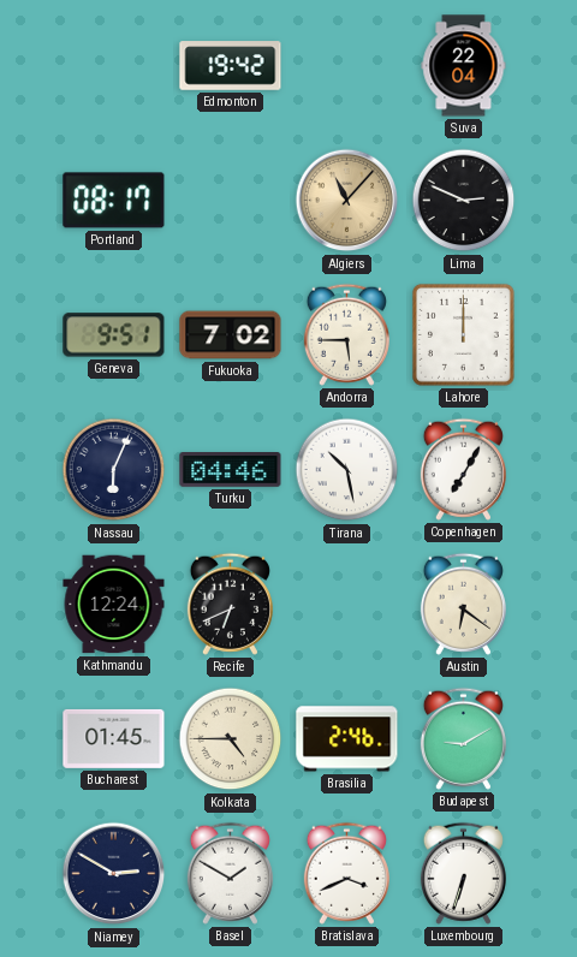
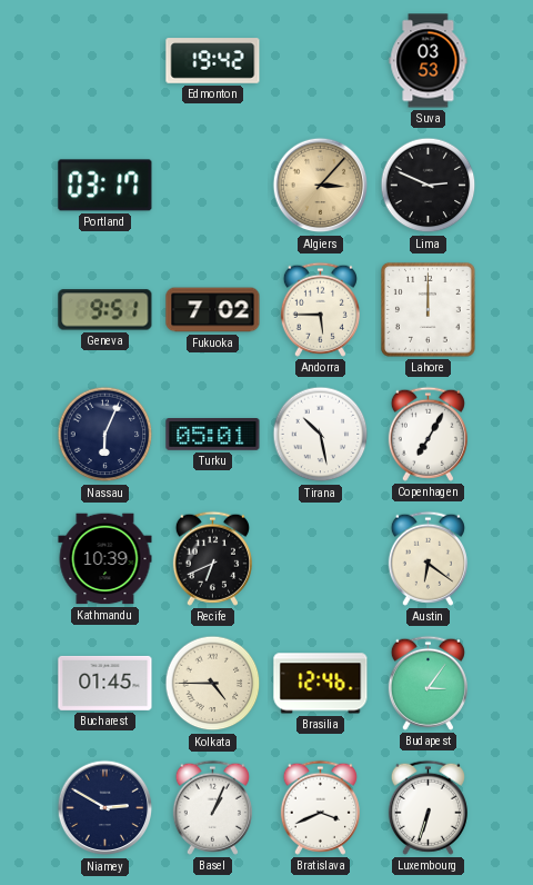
Suva: 22:04 -> 03:53
Portland: 08:17 -> 03:17
Algiers: 11:07 -> 3:07
Turku: 04:46 -> 05:01
Kathmandu: 12:24 -> 10:39
Brasilia: 2:46 -> 12:46
Budapest: 9:10 -> 3:06
Basel: 1:50 -> 1:04
